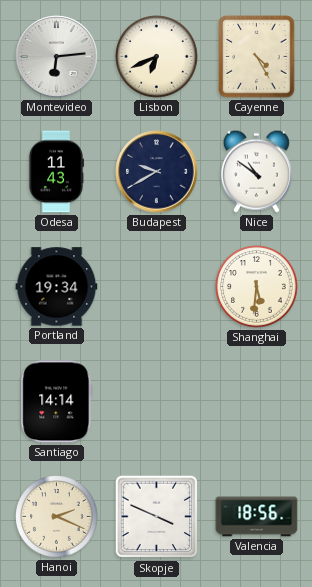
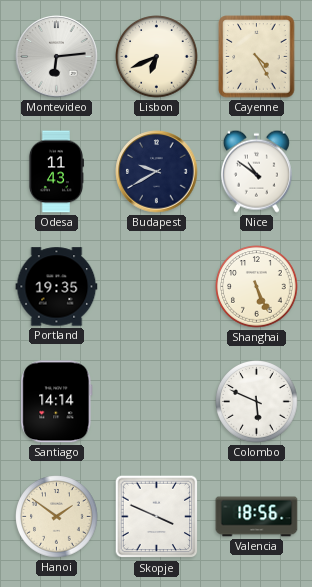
Portland: 19:34 -> 19:35
Shanghai: 5:31 -> 5:26
Colombo: none -> 5:49
Hanoi: 2:19 -> 1:51
